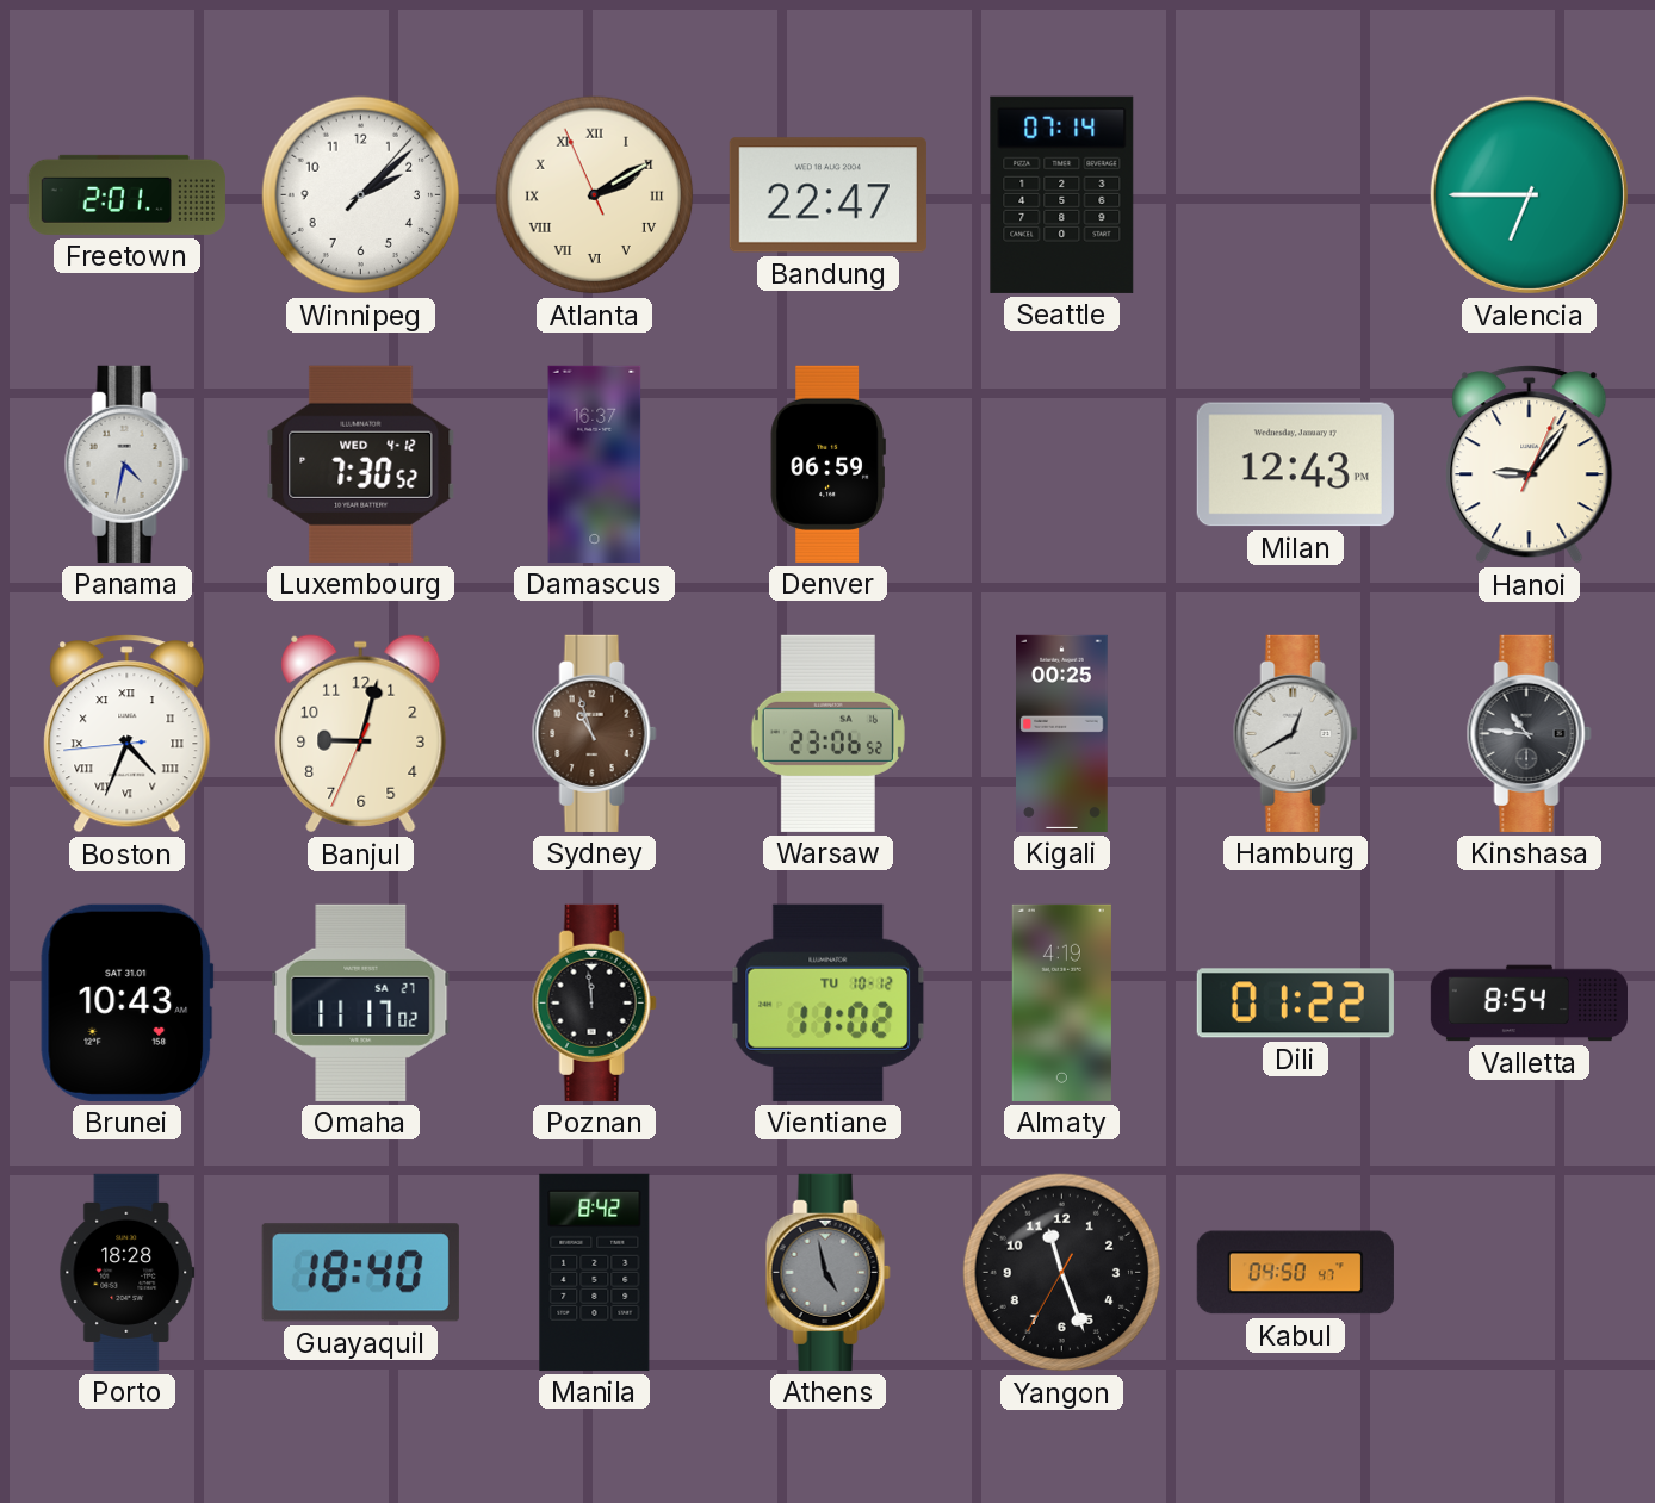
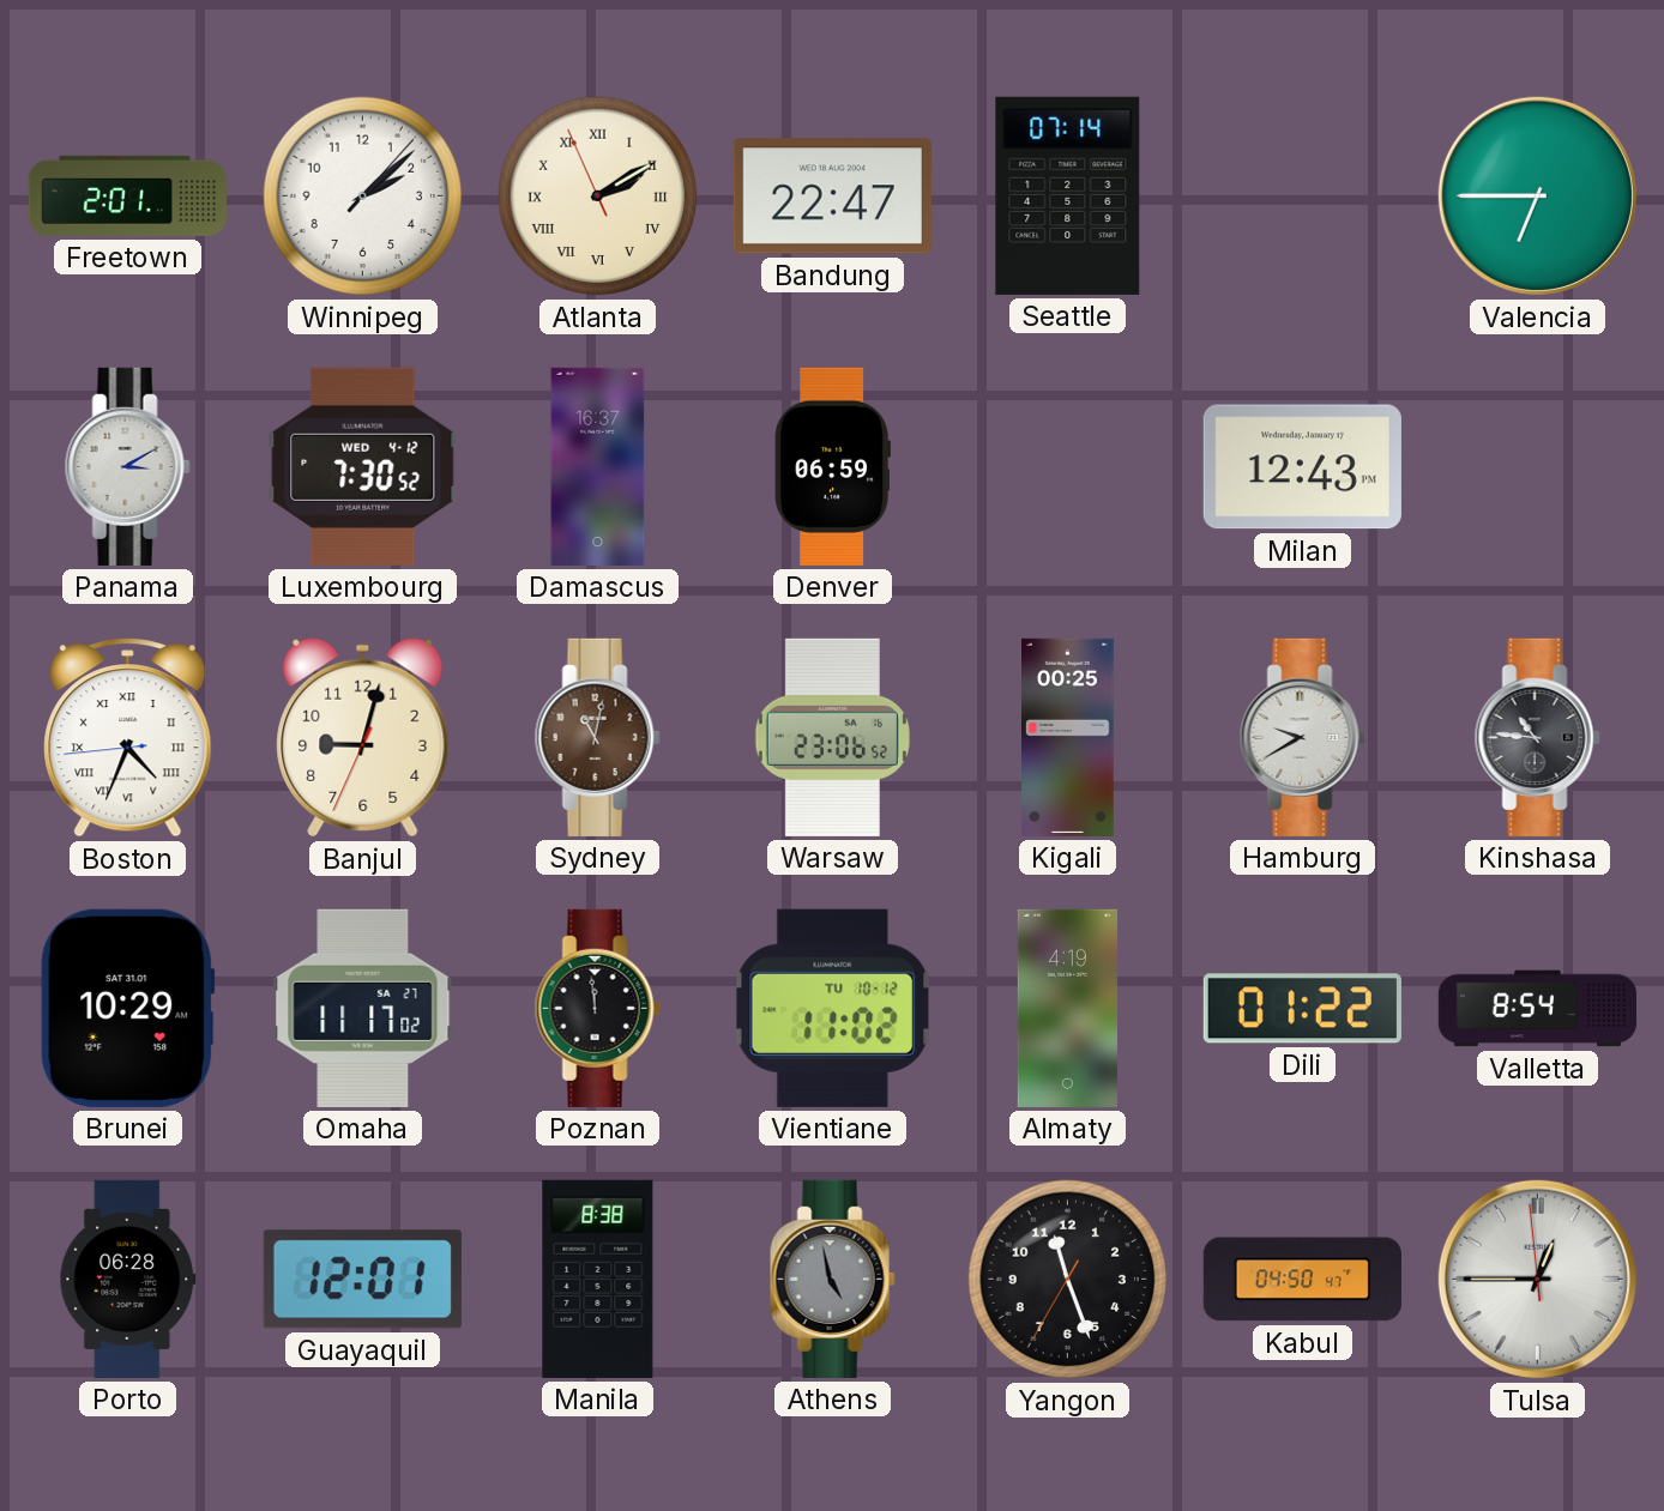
Panama: 4:32 -> 3:10
Hanoi: 9:06 -> none
Sydney: 10:57 -> 11:02
Hamburg: 12:40 -> 9:40
Brunei: 10:43 -> 10:29
Porto: 18:28 -> 06:28
Guayaquil: 18:40 -> 12:01
Manila: 8:42 -> 8:38
Tulsa: none -> 12:44
